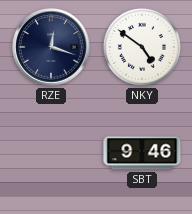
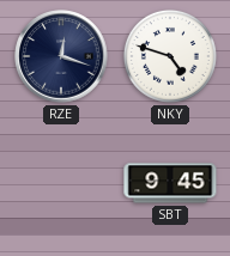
NKY: 4:51 -> 4:48
SBT: 9:46 -> 9:45
